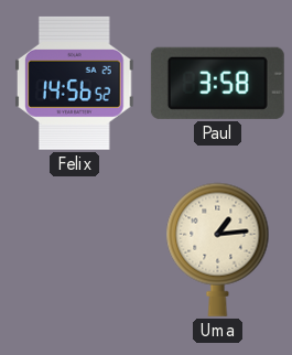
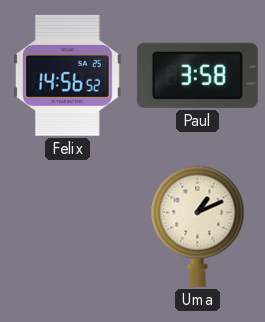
Uma: 1:14 -> 1:11
